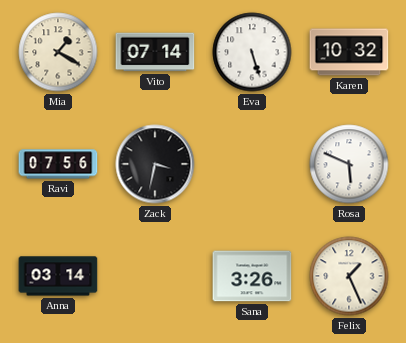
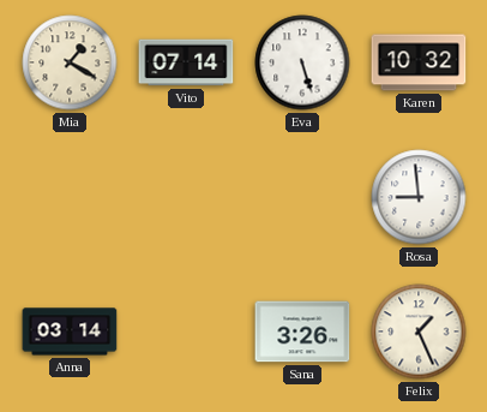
Ravi: 07:56 -> none
Zack: 3:32 -> none
Rosa: 5:49 -> 8:59
